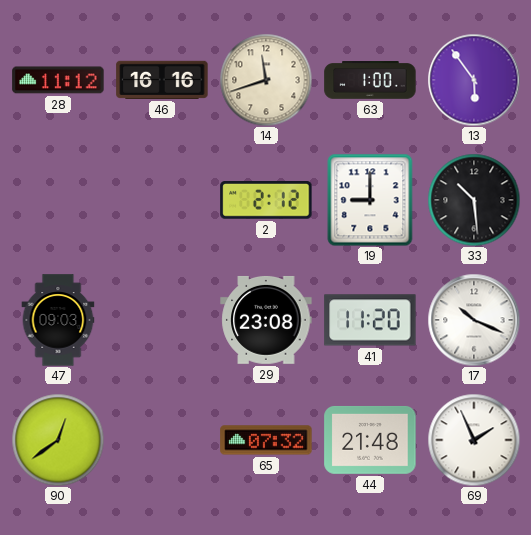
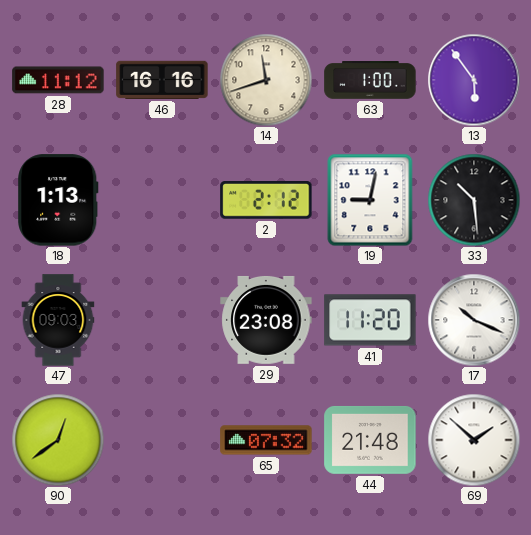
18: none -> 1:13
19: 9:00 -> 9:02
69: 1:56 -> 1:52
